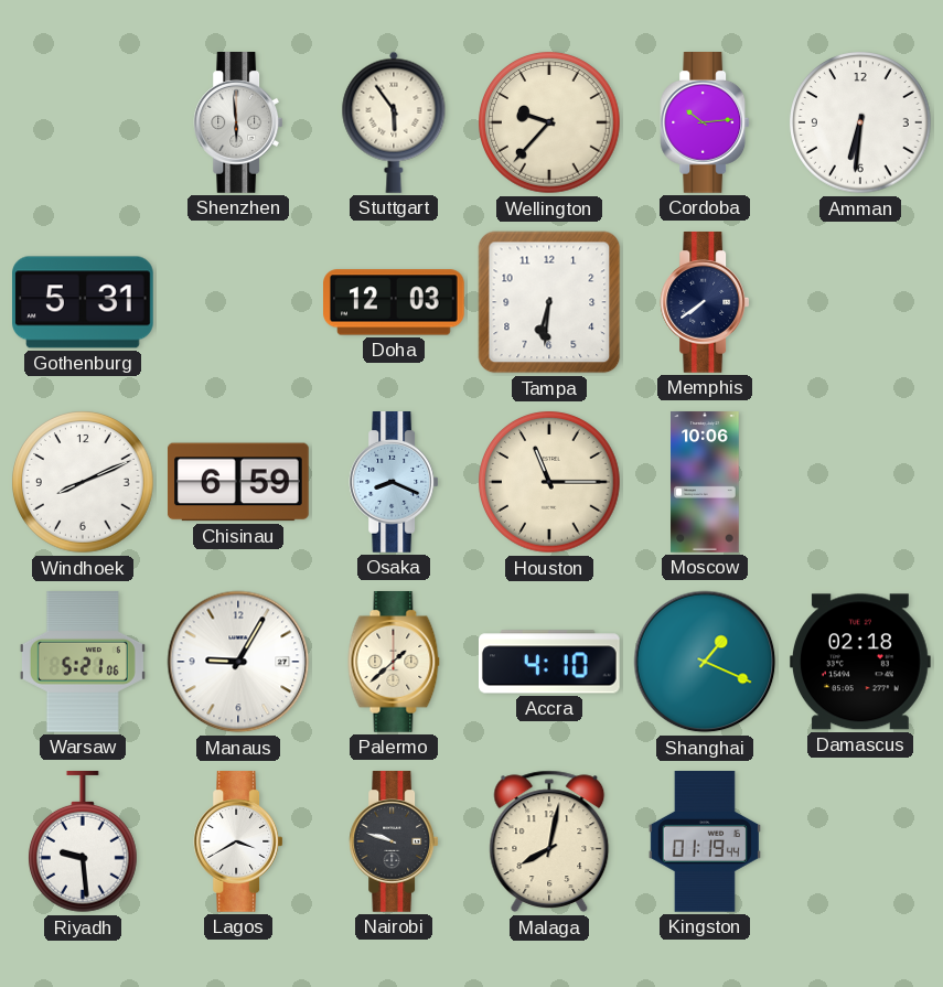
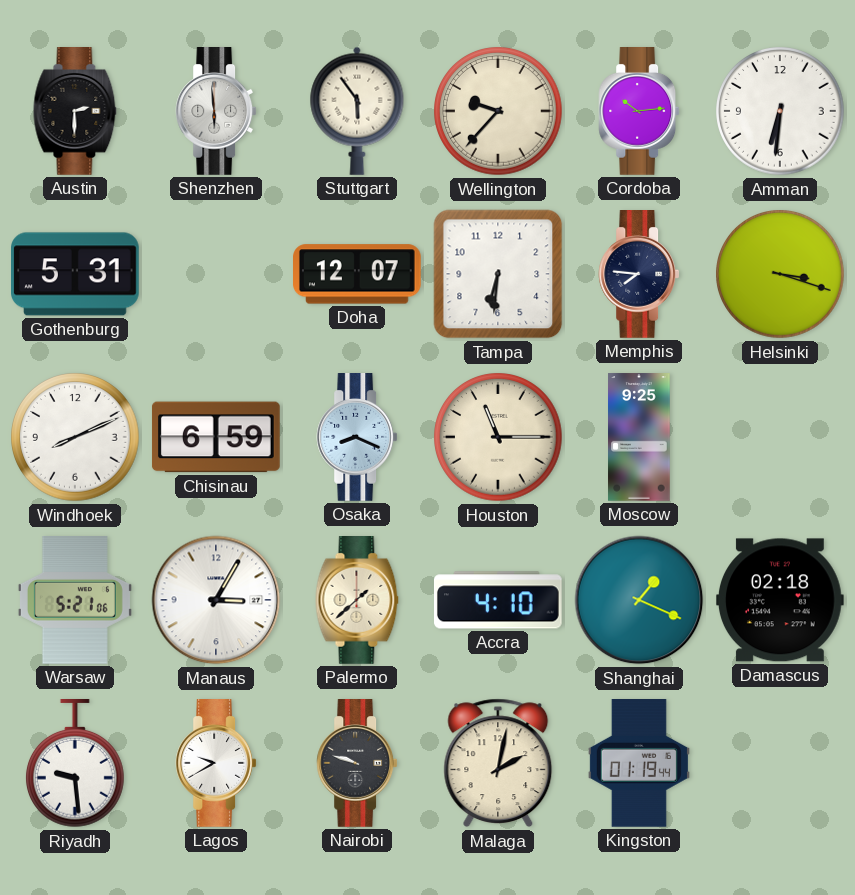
Austin: none -> 2:30
Doha: 12:03 -> 12:07
Memphis: 7:39 -> 7:46
Helsinki: none -> 3:18
Moscow: 10:06 -> 9:25
Manaus: 9:05 -> 3:05
Lagos: 3:40 -> 9:40
Malaga: 8:02 -> 2:02
